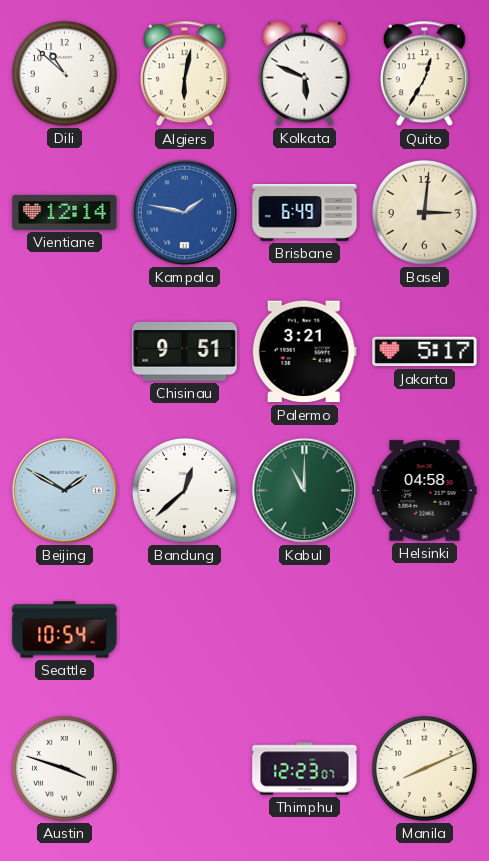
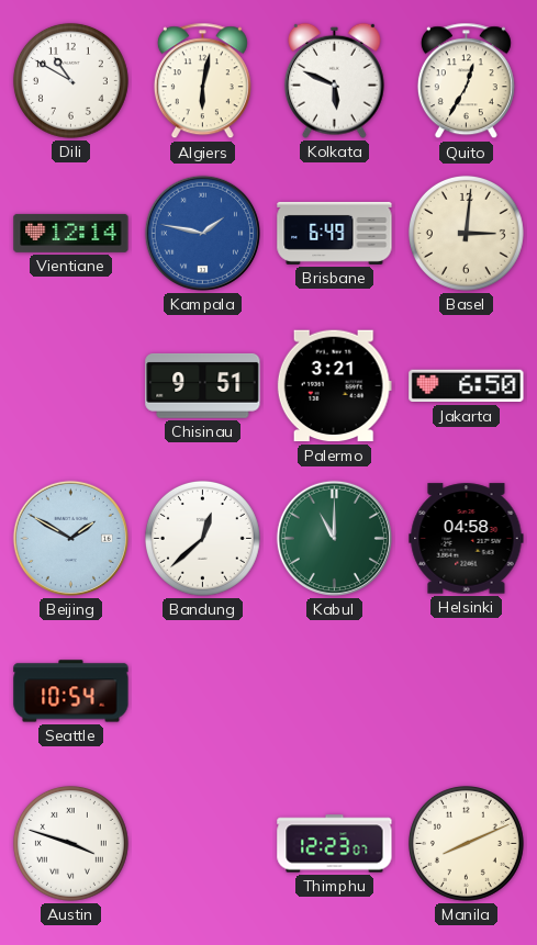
Dili: 10:52 -> 10:50
Jakarta: 5:17 -> 6:50
